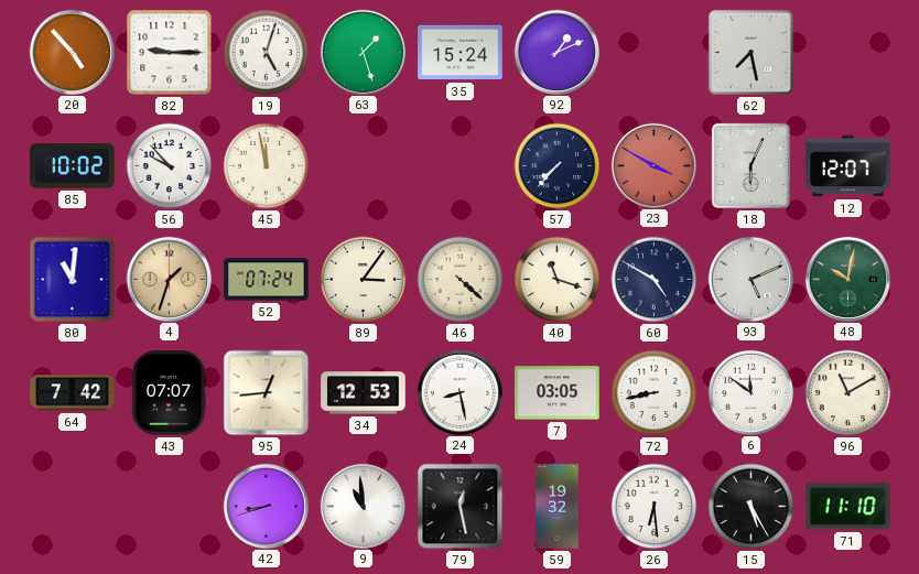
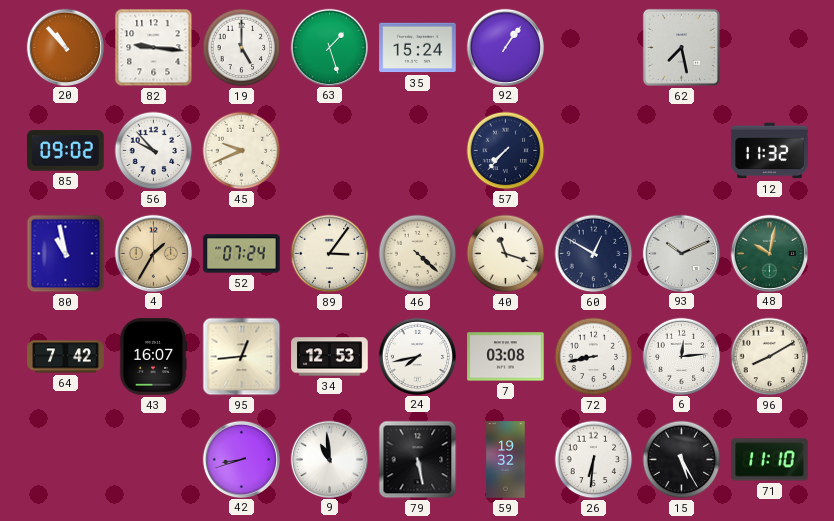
20: 4:53 -> 10:53
82: 9:15 -> 9:16
19: 5:03 -> 5:00
92: 1:11 -> 1:06
85: 10:02 -> 09:02
45: 11:58 -> 9:41
23: 3:50 -> none
18: 6:04 -> none
12: 12:07 -> 11:32
80: 11:01 -> 10:58
4: 1:33 -> 1:35
60: 4:50 -> 12:50
93: 5:11 -> 10:11
43: 07:07 -> 16:07
24: 8:28 -> 7:43
7: 03:05 -> 03:08
6: 11:51 -> 12:14
96: 11:10 -> 8:10
79: 12:28 -> 5:28
26: 6:29 -> 6:31
